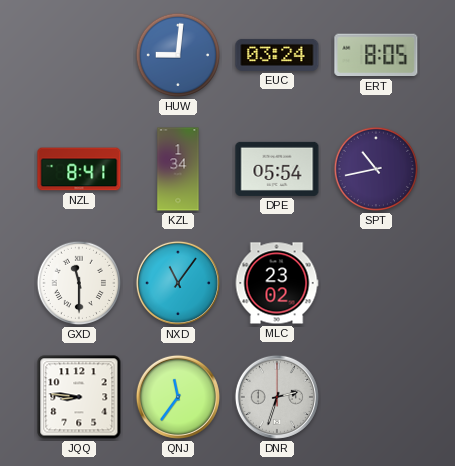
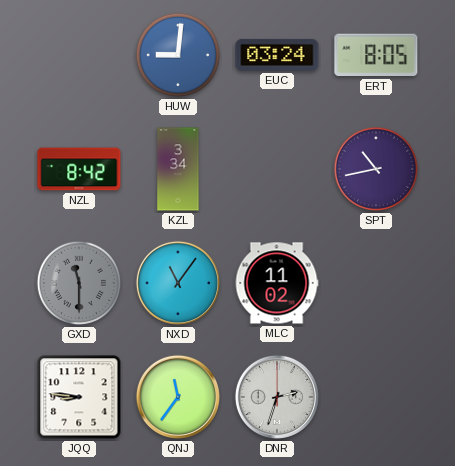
NZL: 8:41 -> 8:42
KZL: 1:34 -> 3:34
DPE: 05:54 -> none
GXD dial: white -> grey
MLC: 23:02 -> 11:02
